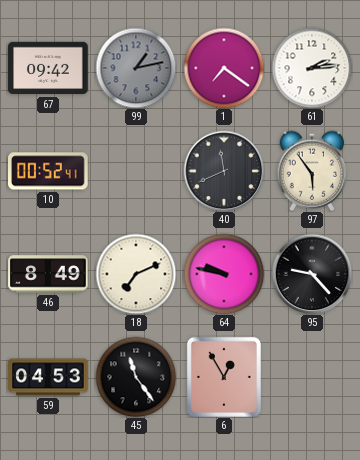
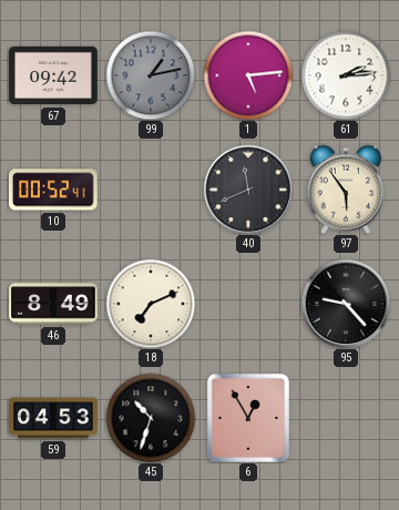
1: 7:21 -> 5:14
64: 9:47 -> none
45: 11:24 -> 10:33
